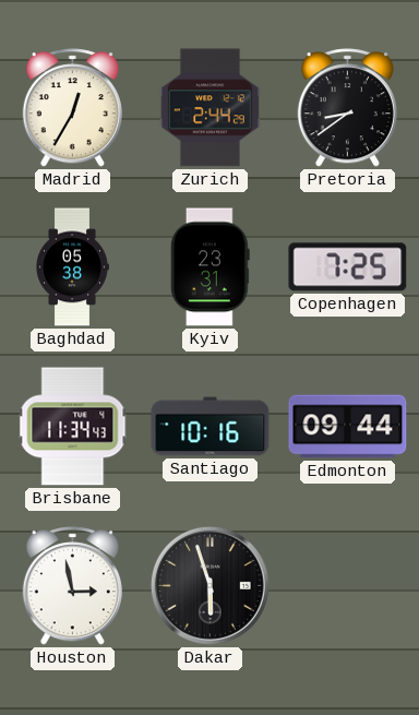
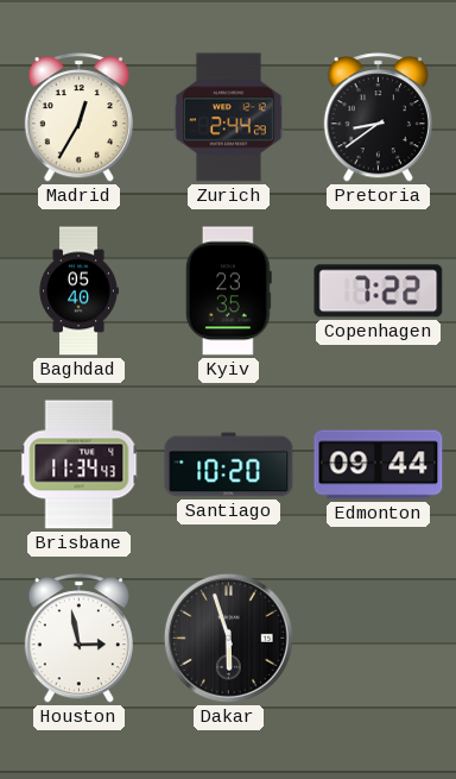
Baghdad: 05:38 -> 05:40
Kyiv: 23:31 -> 23:35
Copenhagen: 7:25 -> 7:22
Santiago: 10:16 -> 10:20
